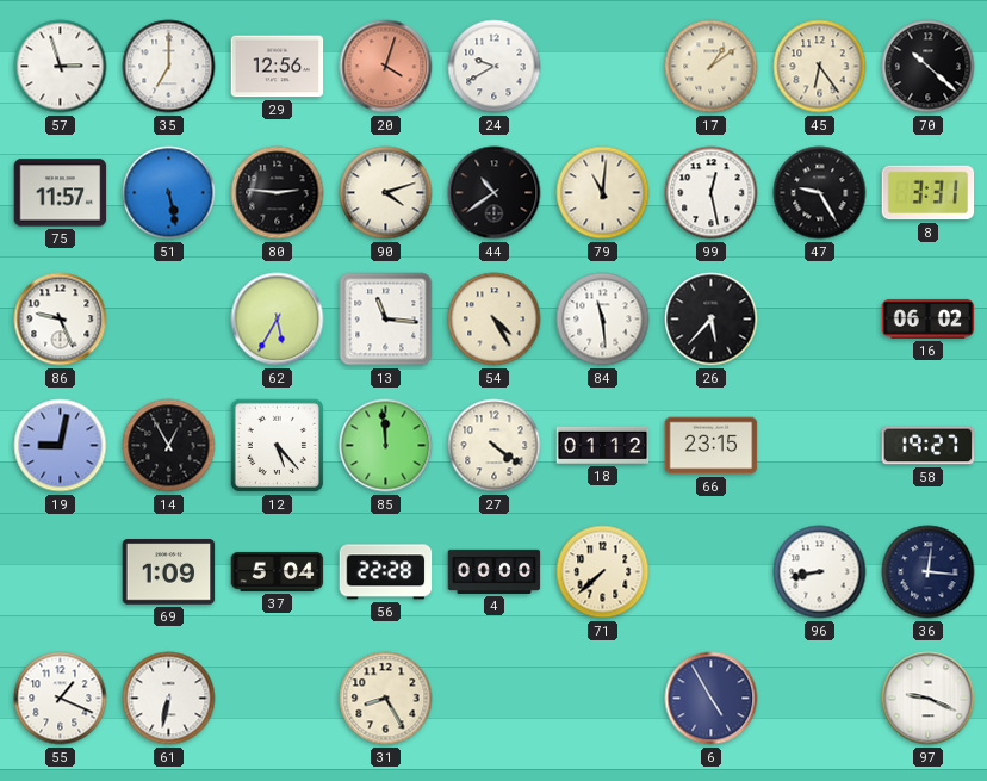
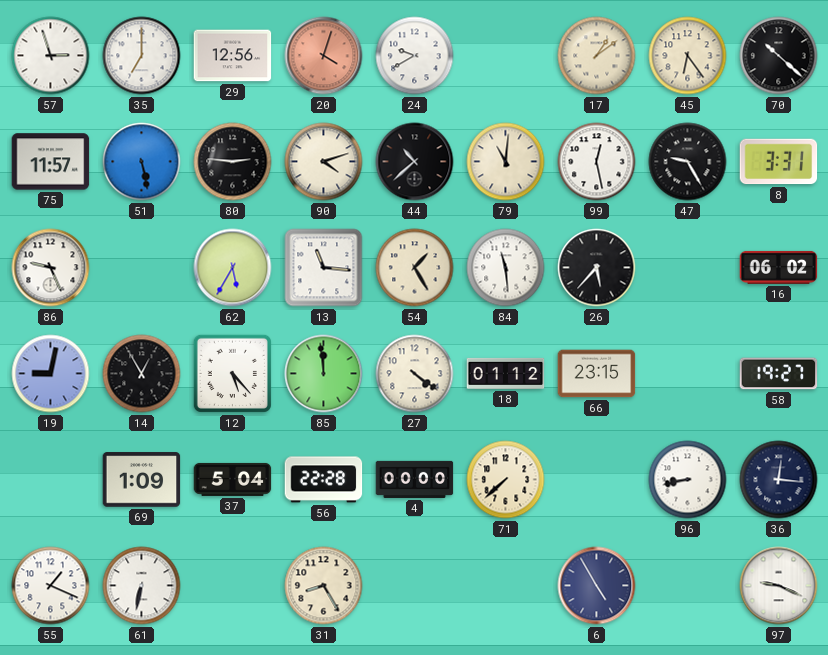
44: 10:39 -> 10:38
54: 4:25 -> 1:25
